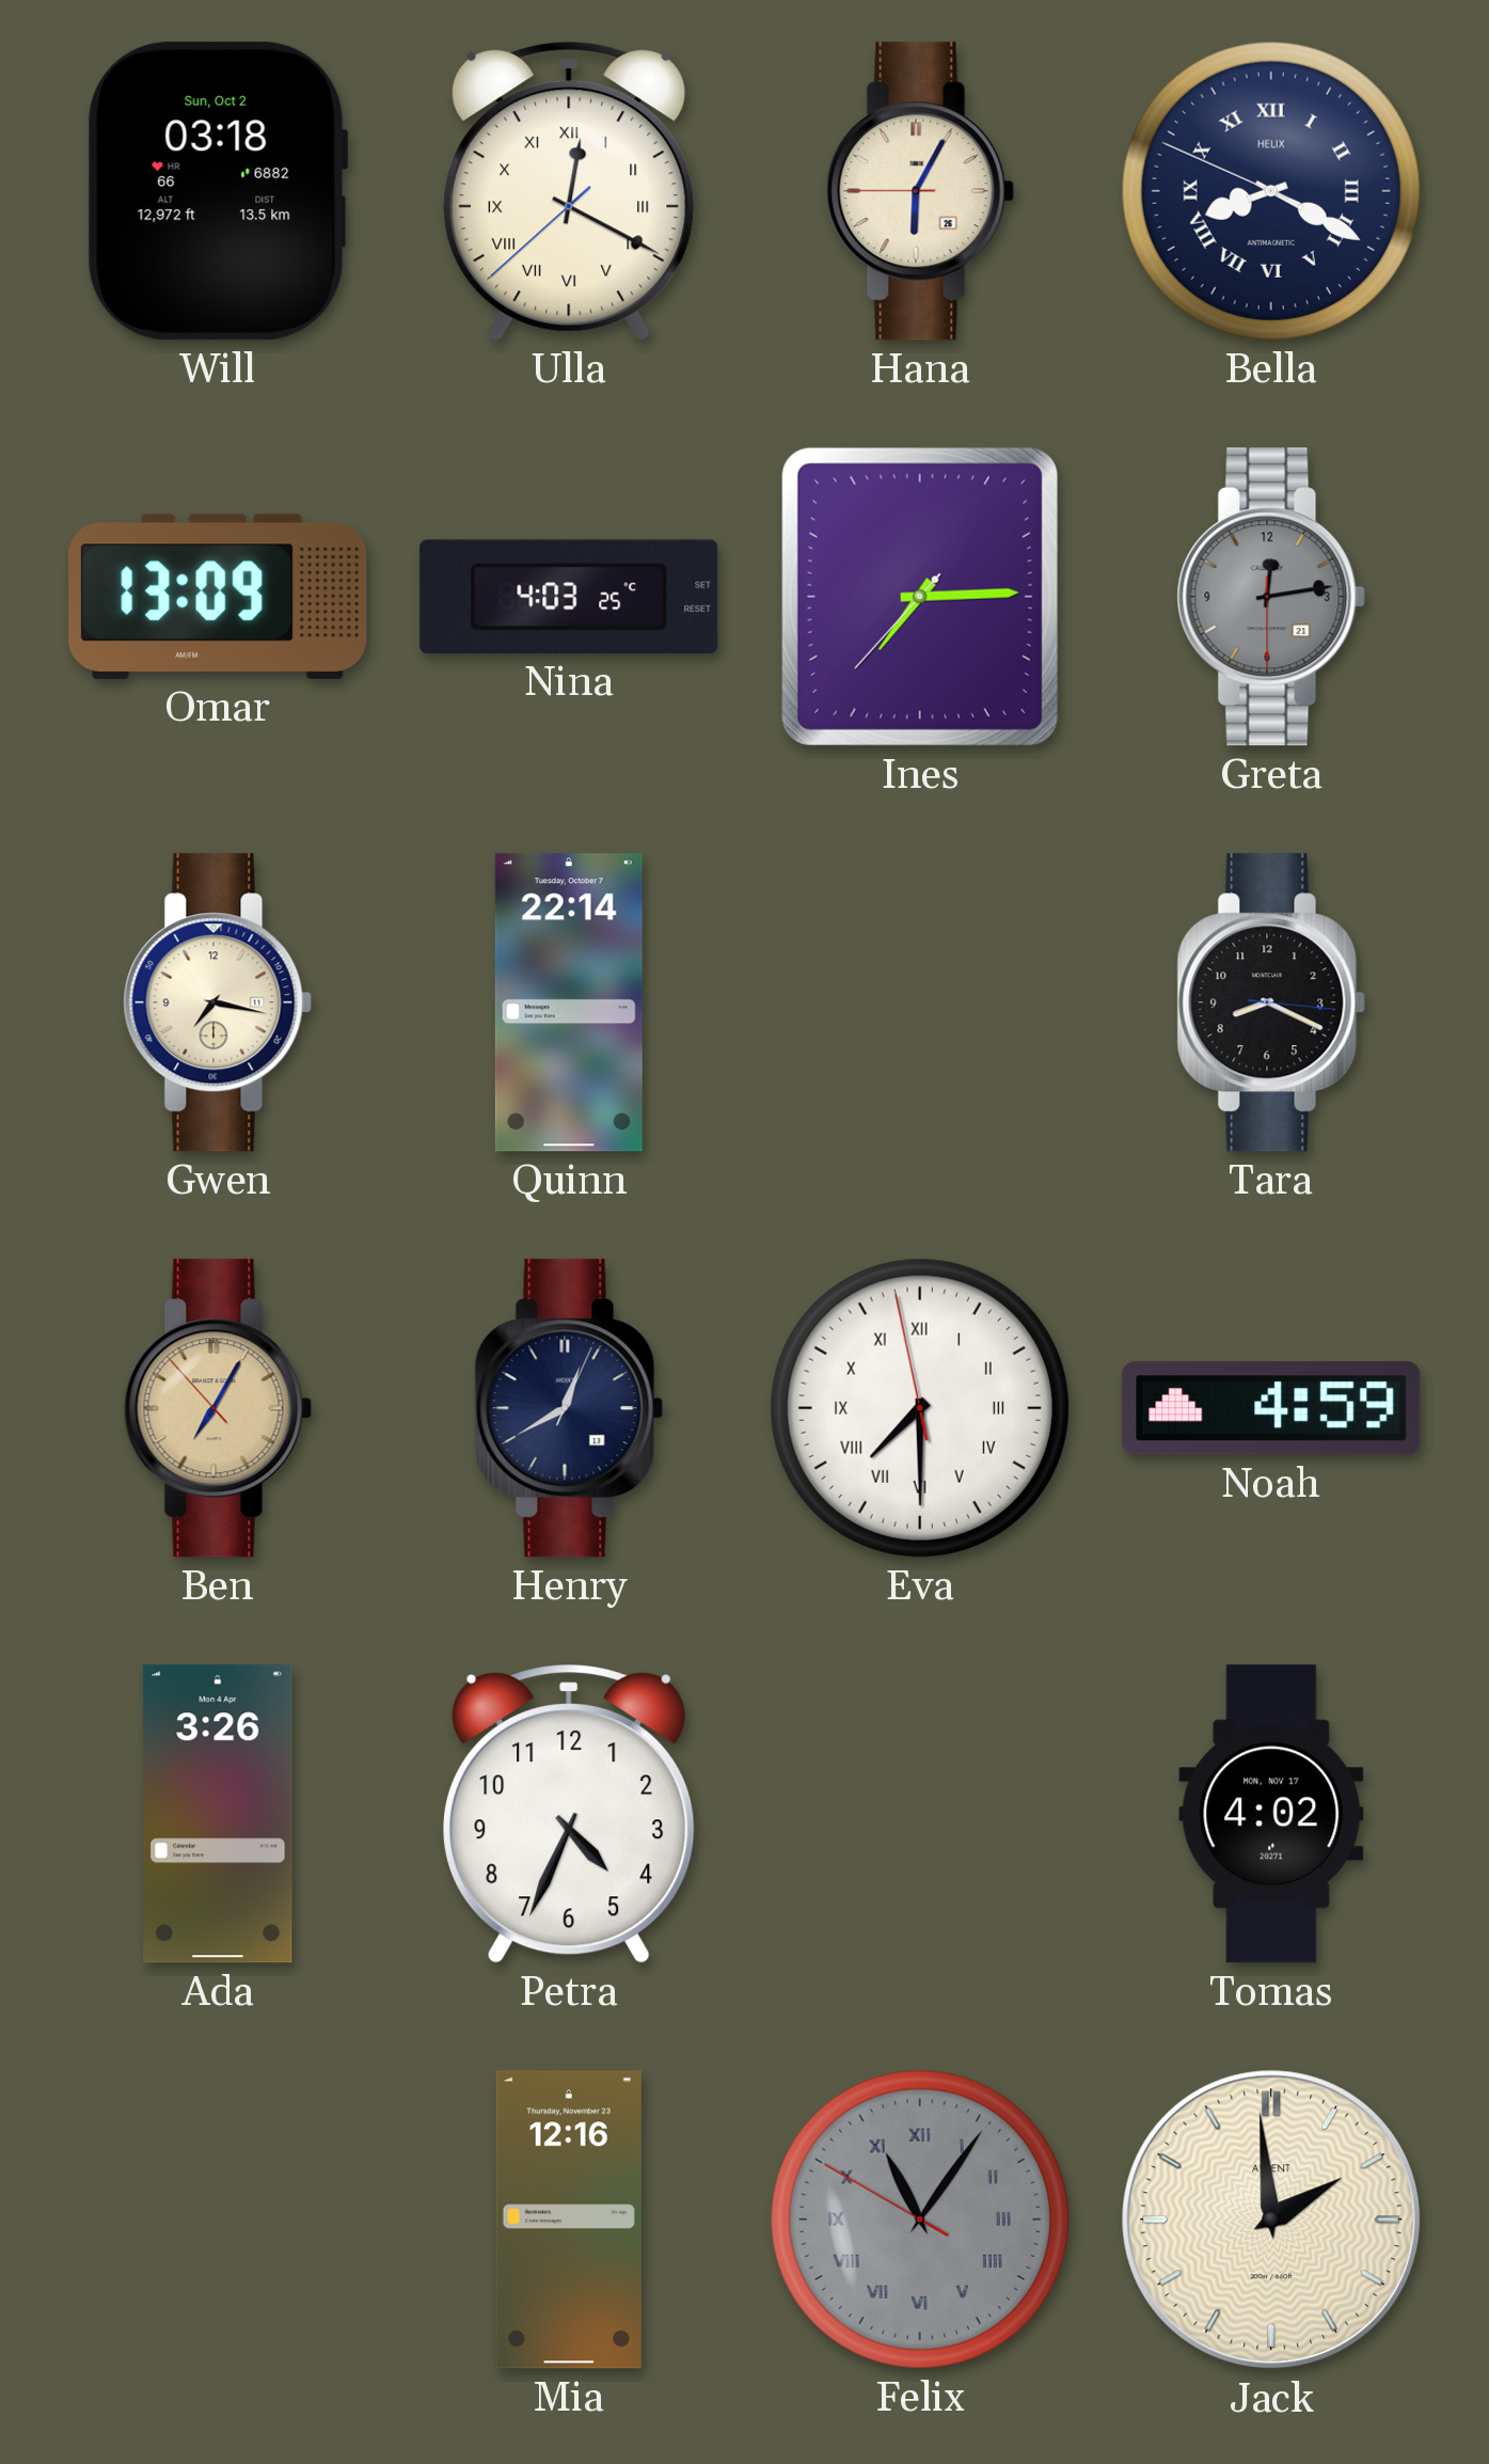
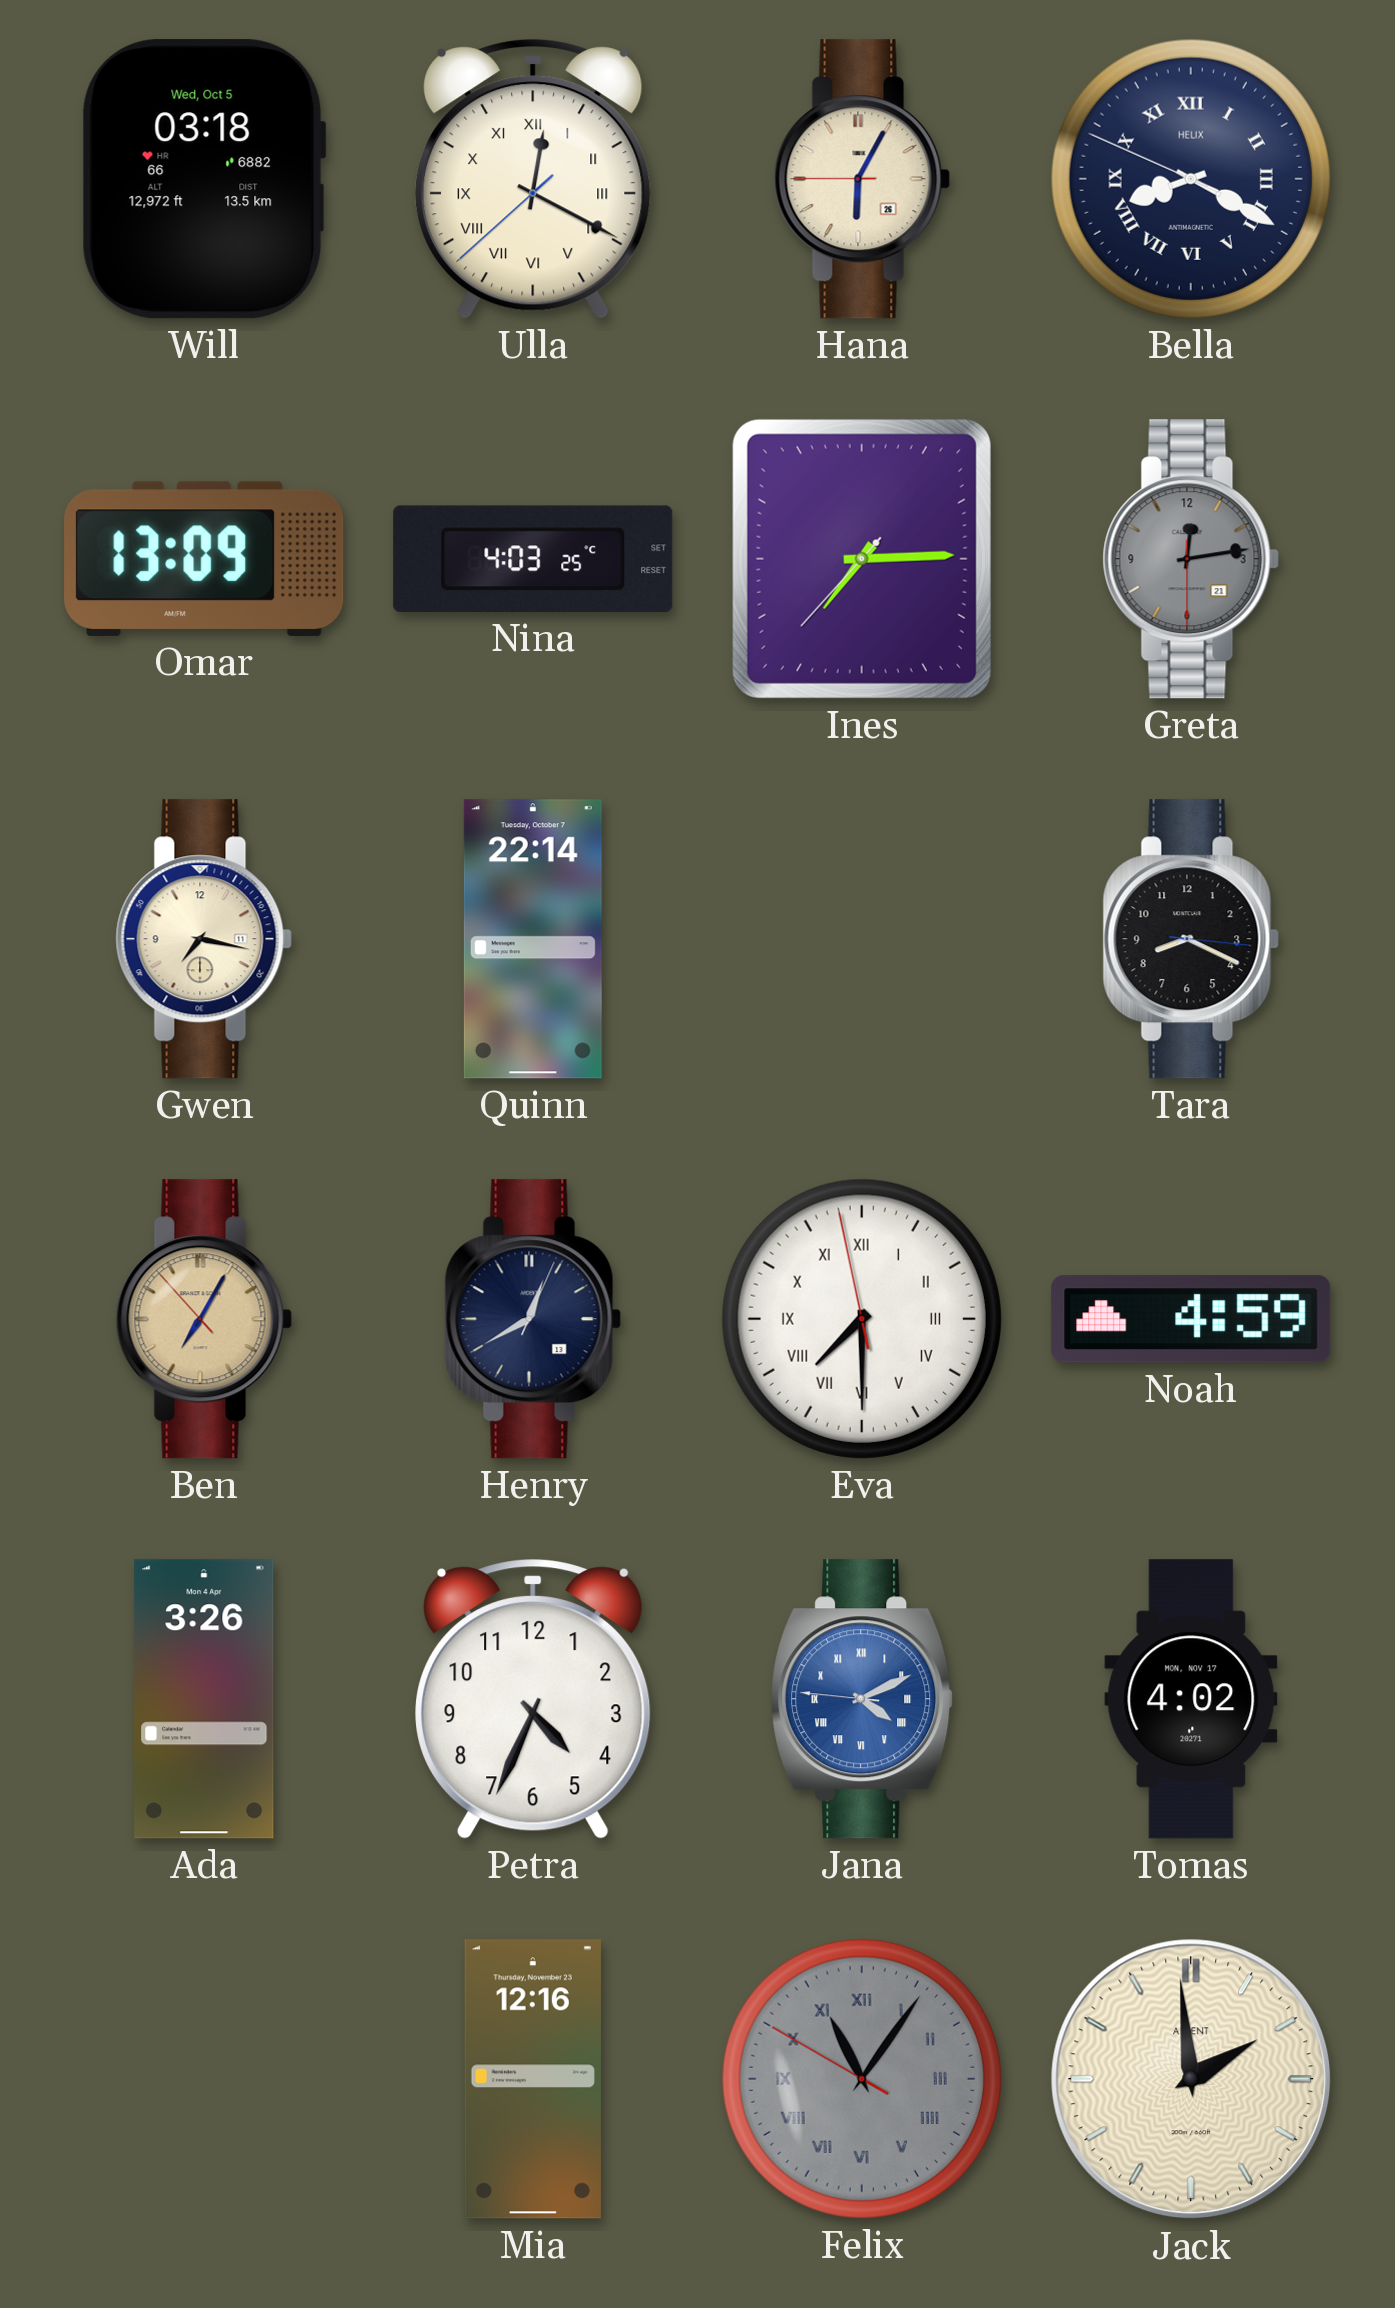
Will date: Sun, Oct 2 -> Wed, Oct 5
Jana: none -> 4:10
